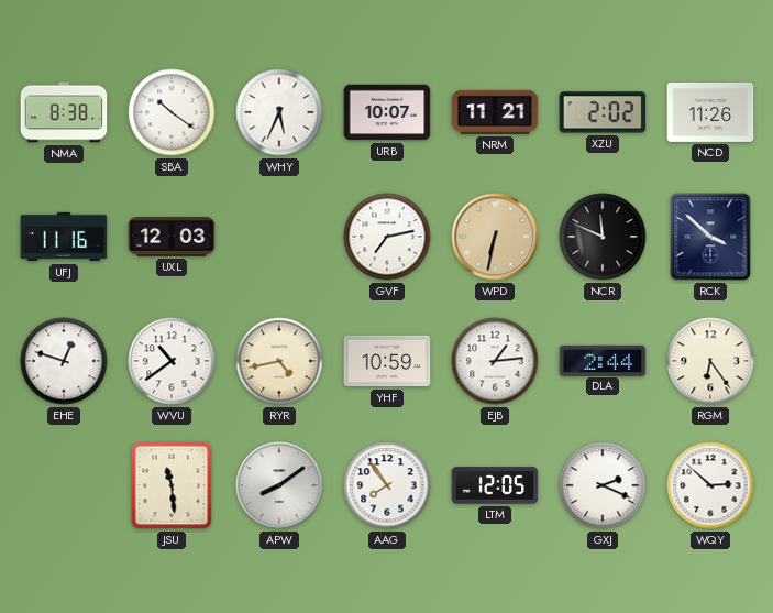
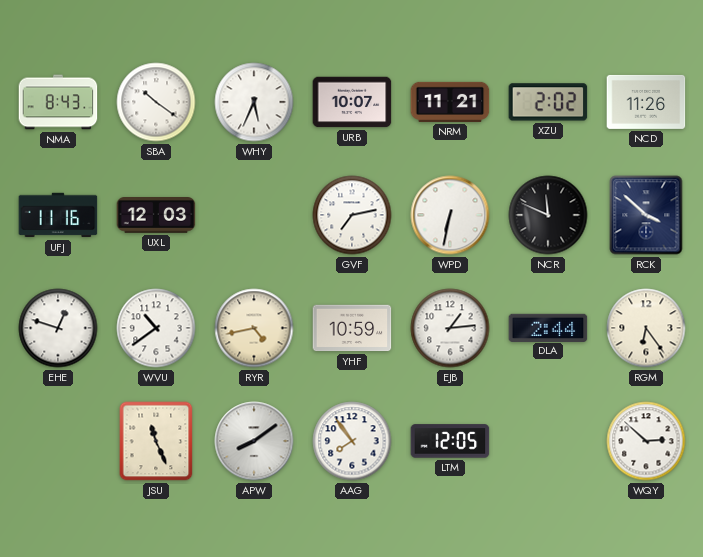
NMA: 8:38 -> 8:43
WPD dial: champagne -> white
JSU: 11:29 -> 11:26
GXJ: 2:19 -> none
